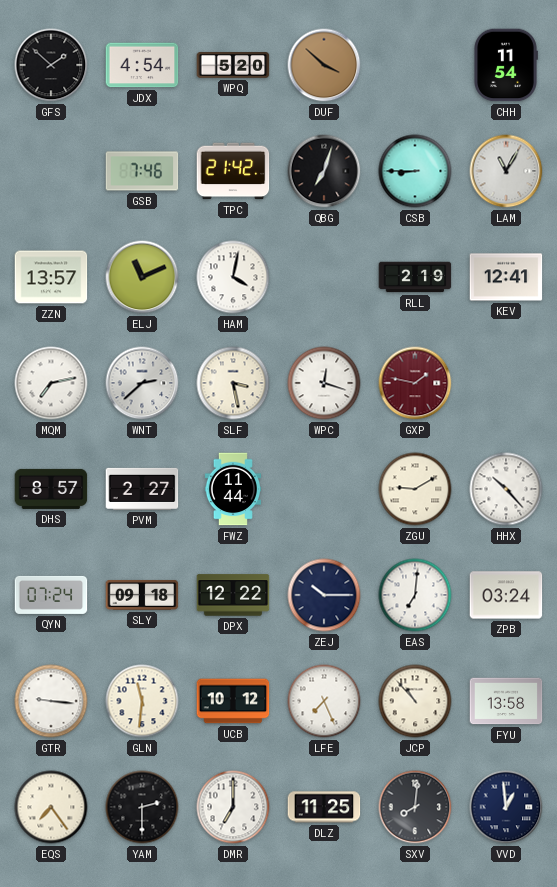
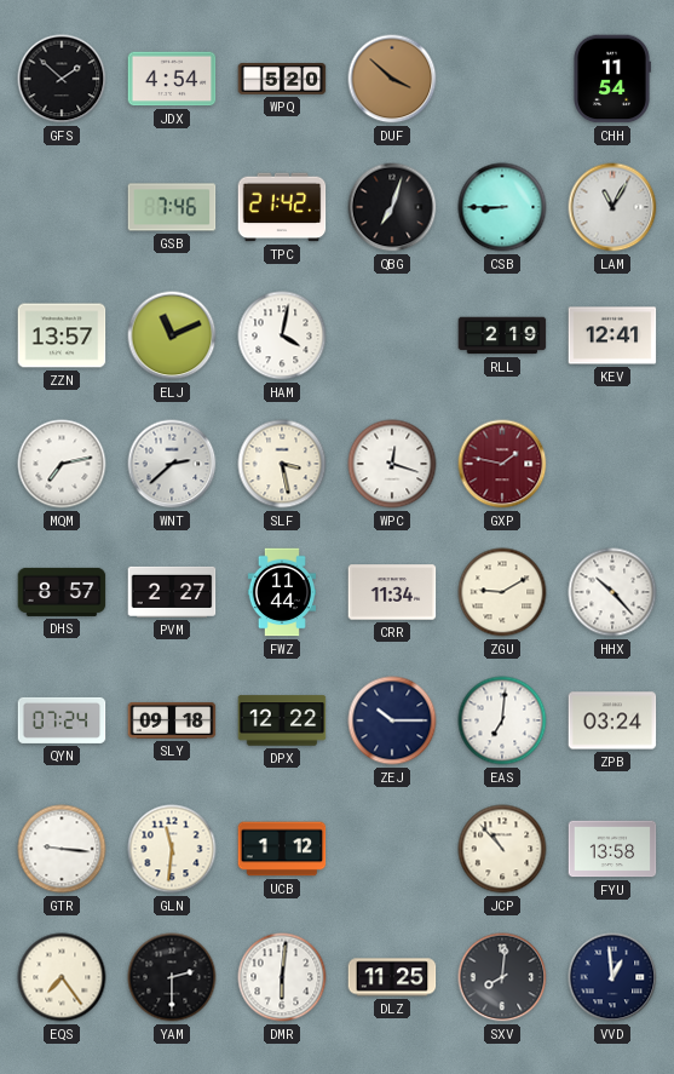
CRR: none -> 11:34
UCB: 10:12 -> 1:12
LFE: 7:26 -> none
DMR: 7:00 -> 6:01
